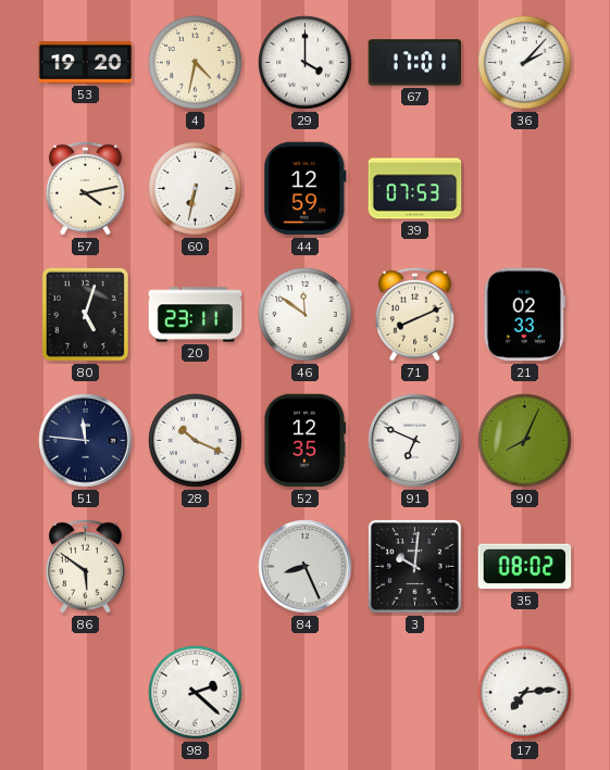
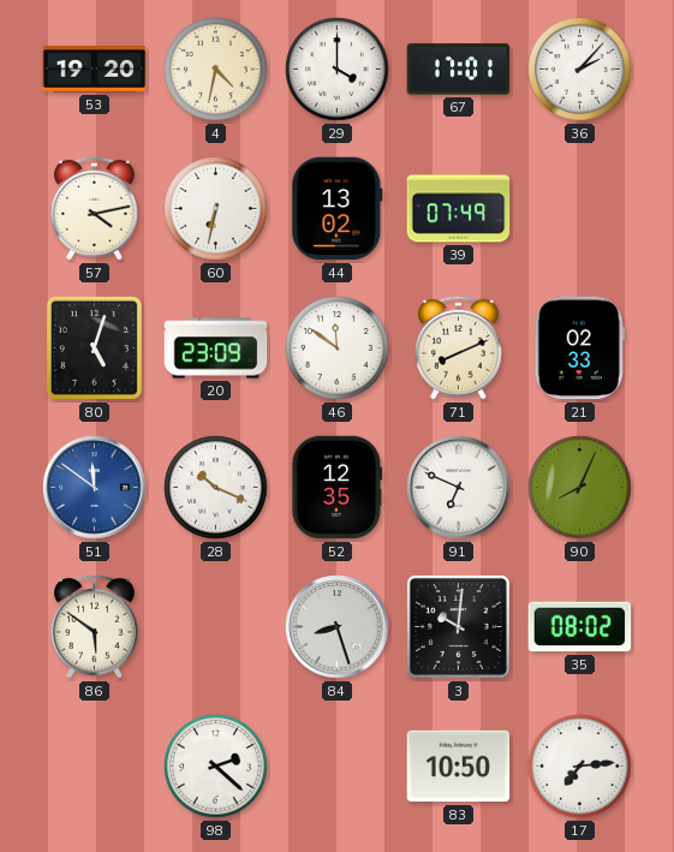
44: 12:59 -> 13:02
39: 07:53 -> 07:49
20: 23:11 -> 23:09
51: 11:46 -> 11:51
51 dial: navy -> blue
84: 8:26 -> 8:27
83: none -> 10:50
